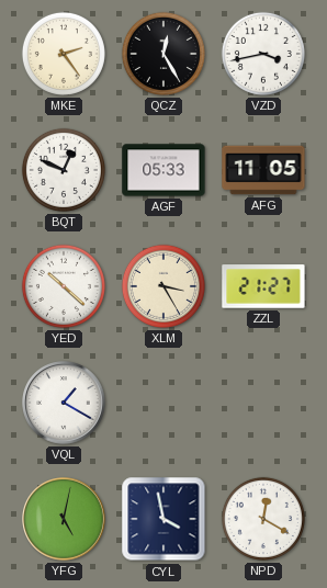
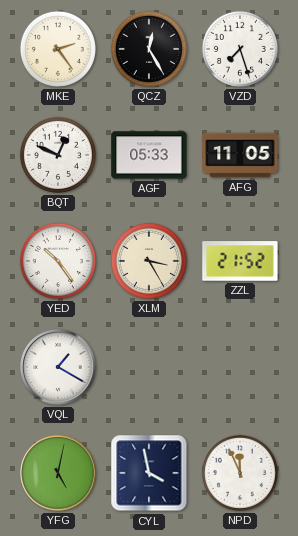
VZD: 3:43 -> 7:27
YED: 10:22 -> 10:24
ZZL: 21:27 -> 21:52
NPD: 12:20 -> 11:56
